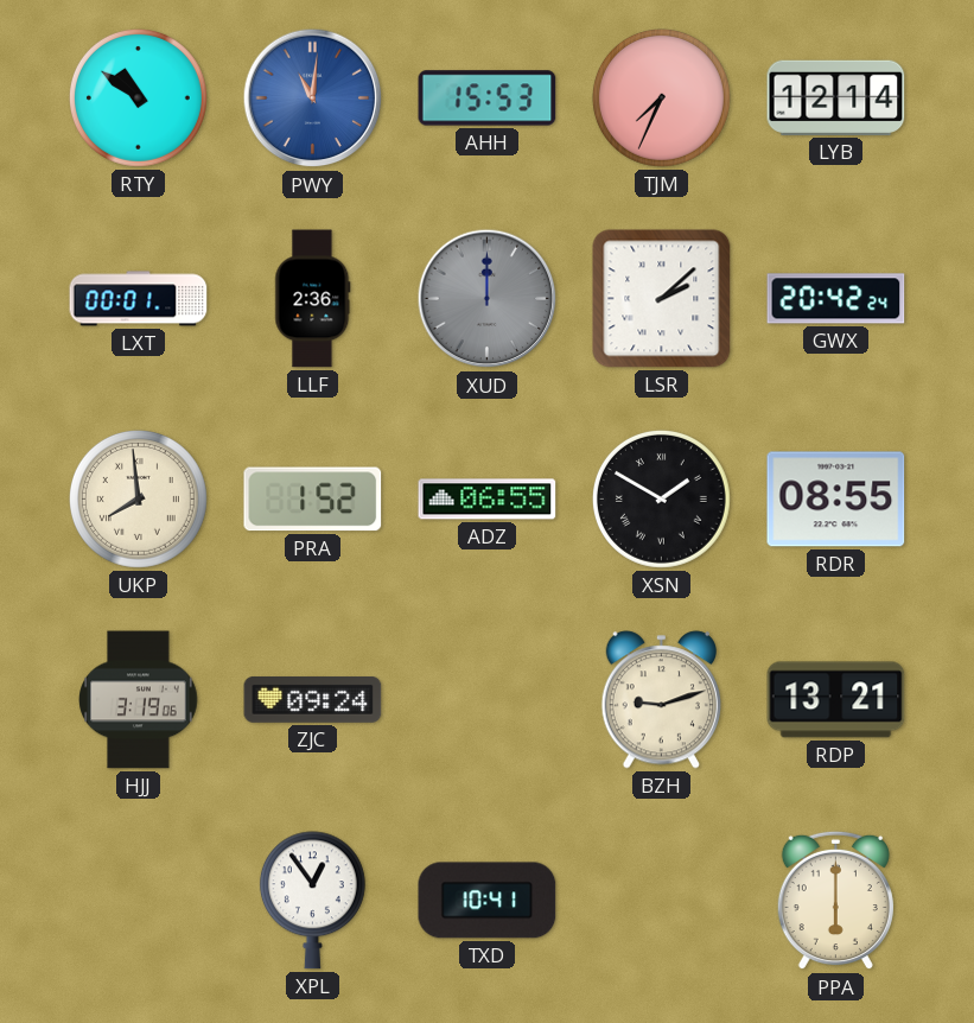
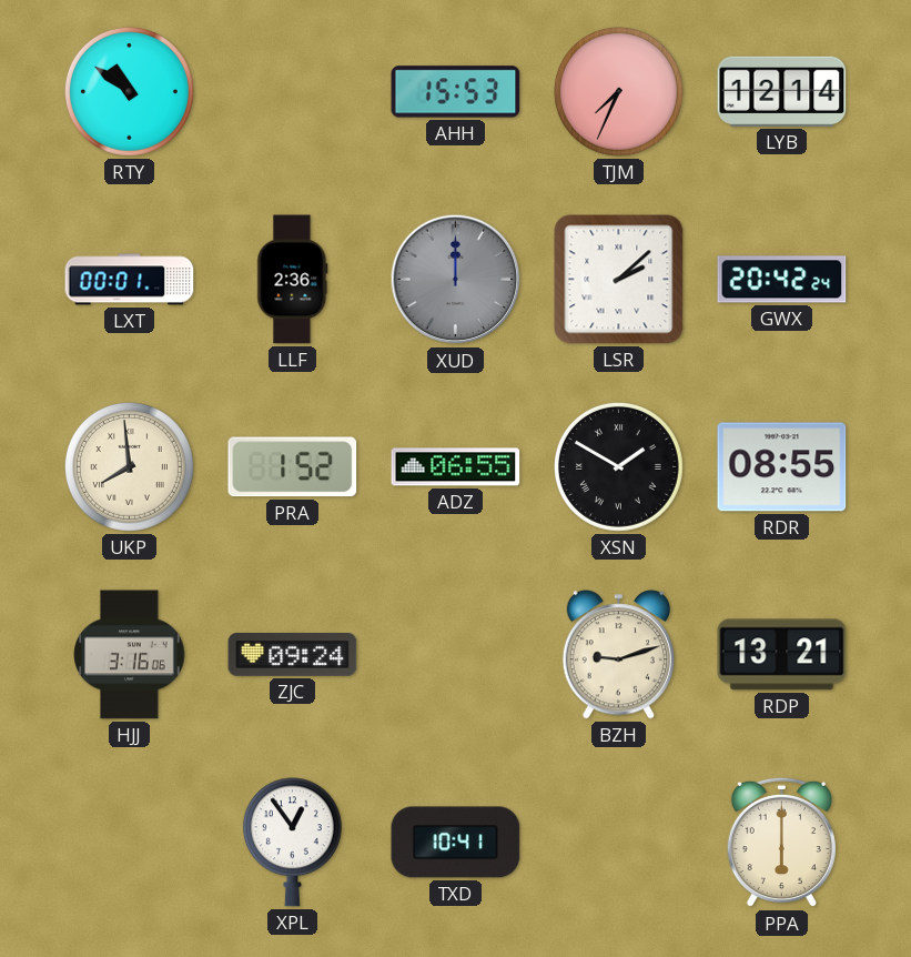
PWY: 11:01 -> none
HJJ: 3:19 -> 3:16
